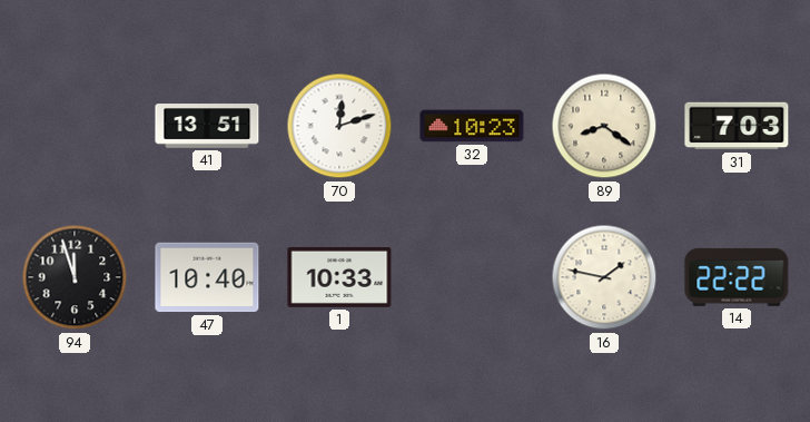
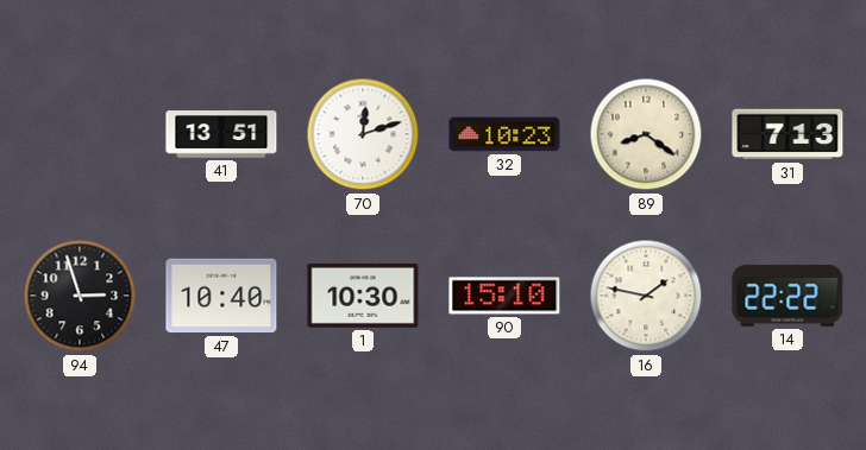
31: 7:03 -> 7:13
94: 11:57 -> 2:57
1: 10:33 -> 10:30
90: none -> 15:10
